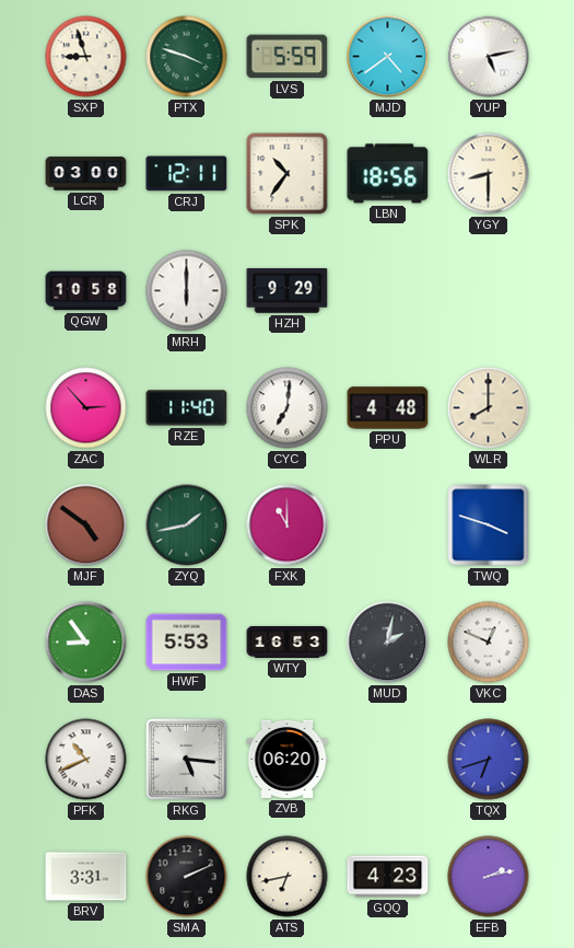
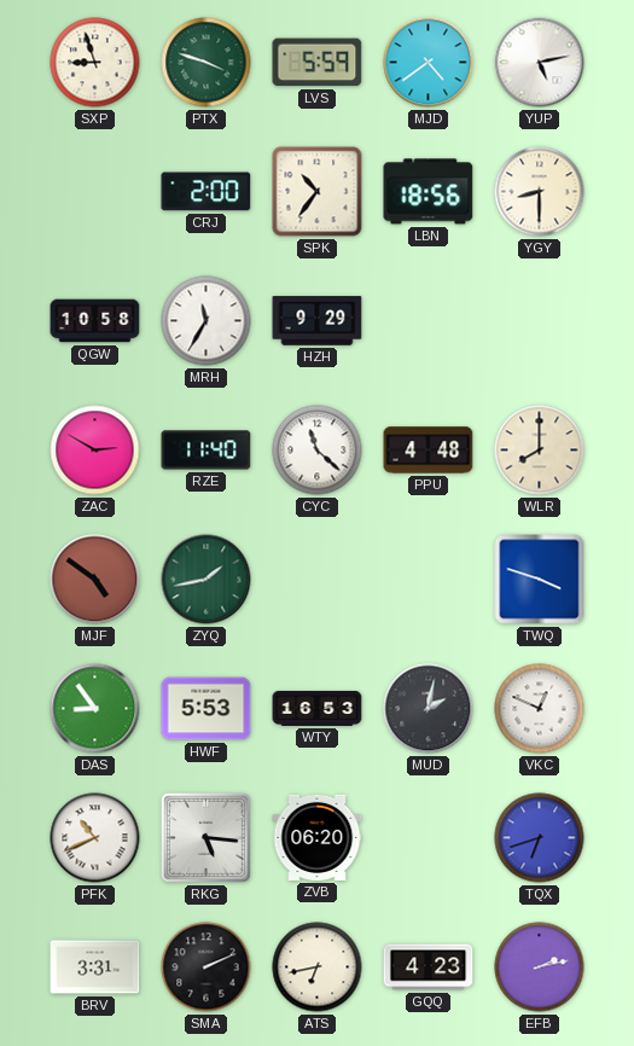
LCR: 03:00 -> none
CRJ: 12:11 -> 2:00
MRH: 6:00 -> 11:35
ZAC: 2:53 -> 2:50
CYC: 7:01 -> 11:22
FXK: 11:00 -> none
